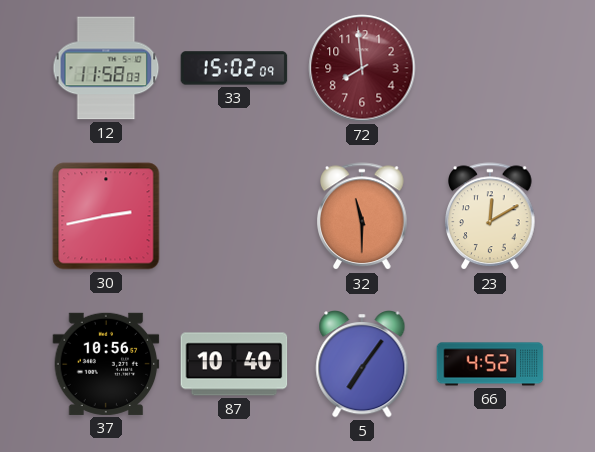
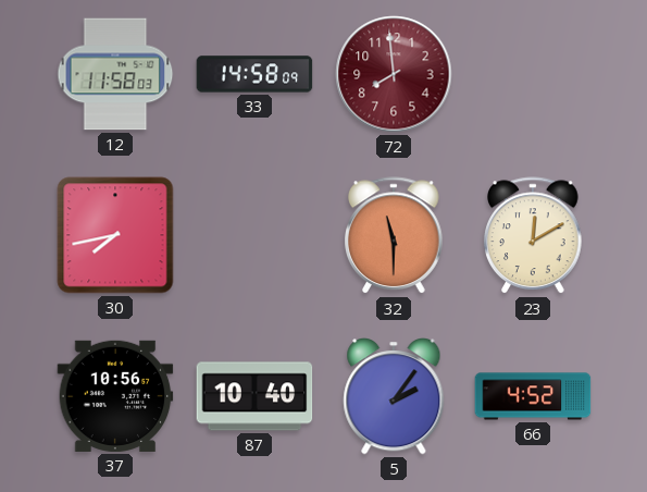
33: 15:02 -> 14:58
30: 2:43 -> 7:43
5: 7:06 -> 2:06
